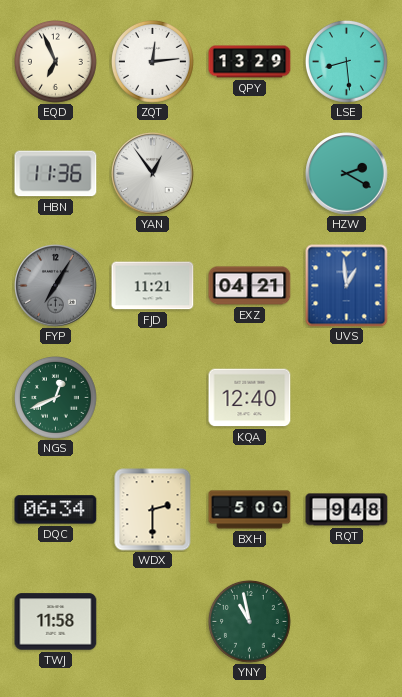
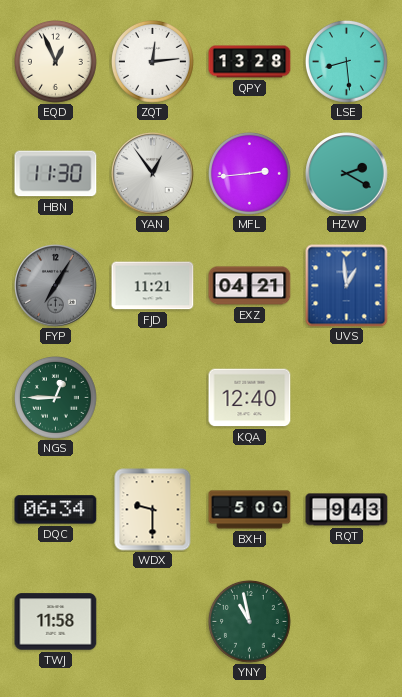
EQD: 6:56 -> 12:56
QPY: 13:29 -> 13:28
HBN: 11:36 -> 11:30
MFL: none -> 2:44
NGS: 12:41 -> 12:45
WDX: 2:30 -> 9:30
RQT: 9:48 -> 9:43
